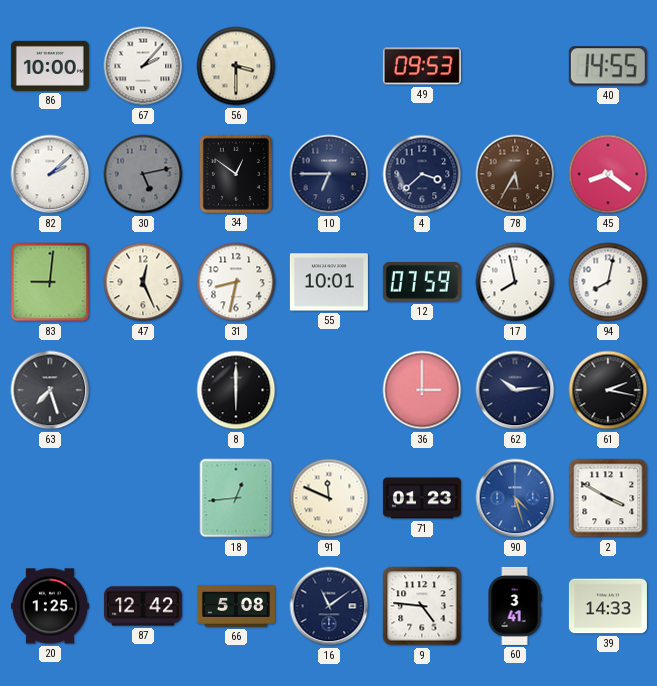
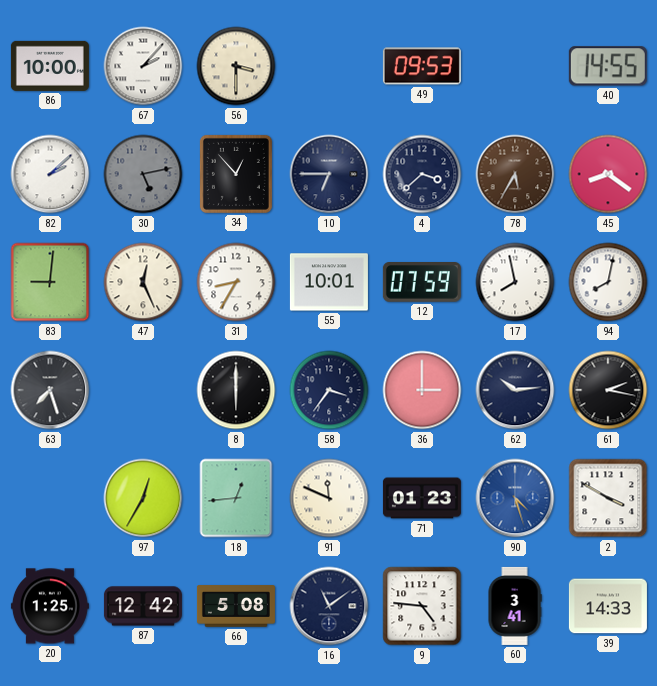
34: 12:51 -> 12:53
31: 8:32 -> 8:35
58: none -> 3:36
97: none -> 12:35
